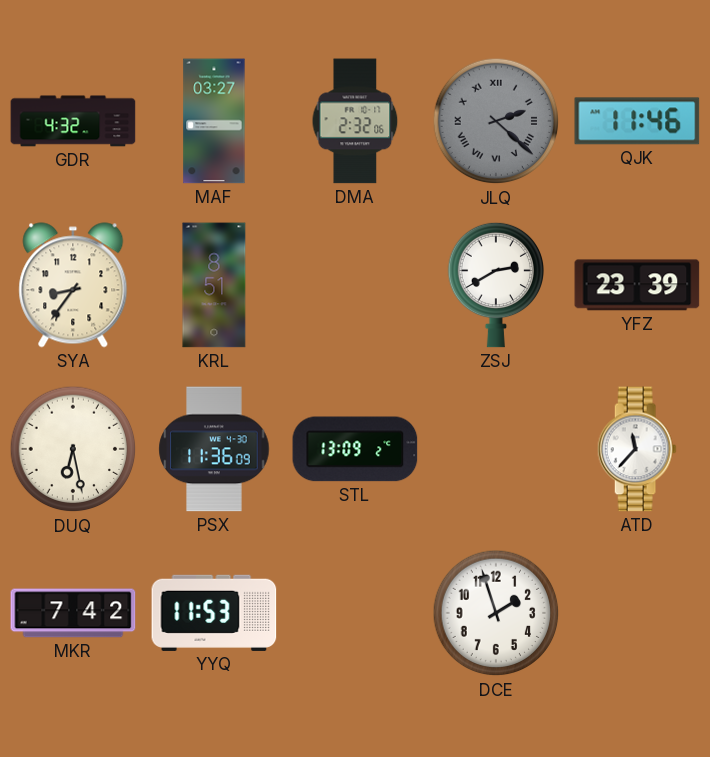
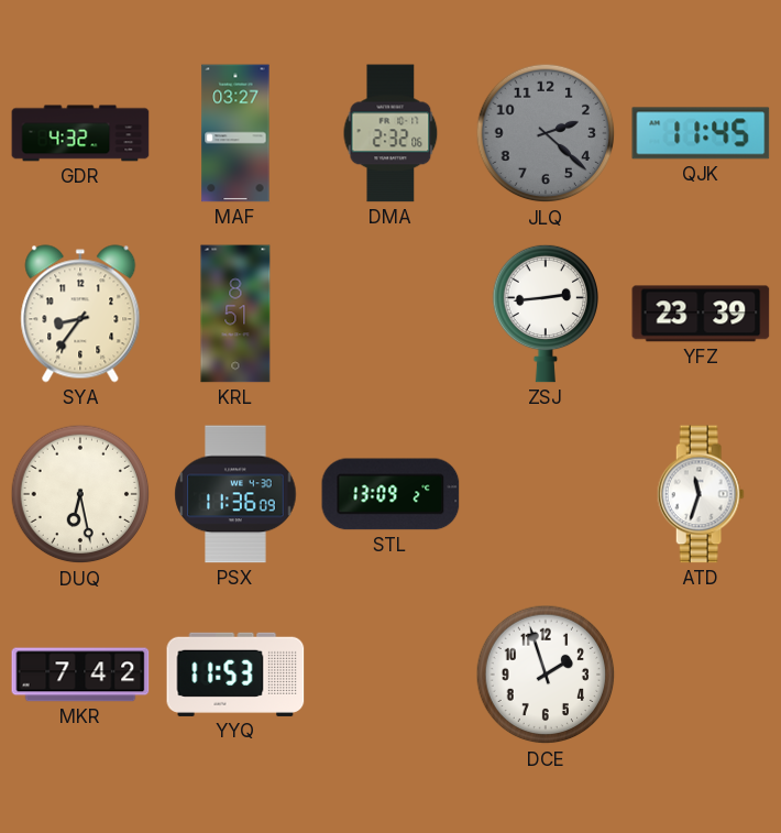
JLQ numerals: Roman -> Arabic
QJK: 11:46 -> 11:45
ZSJ: 2:40 -> 2:44
ATD: 11:37 -> 11:33
